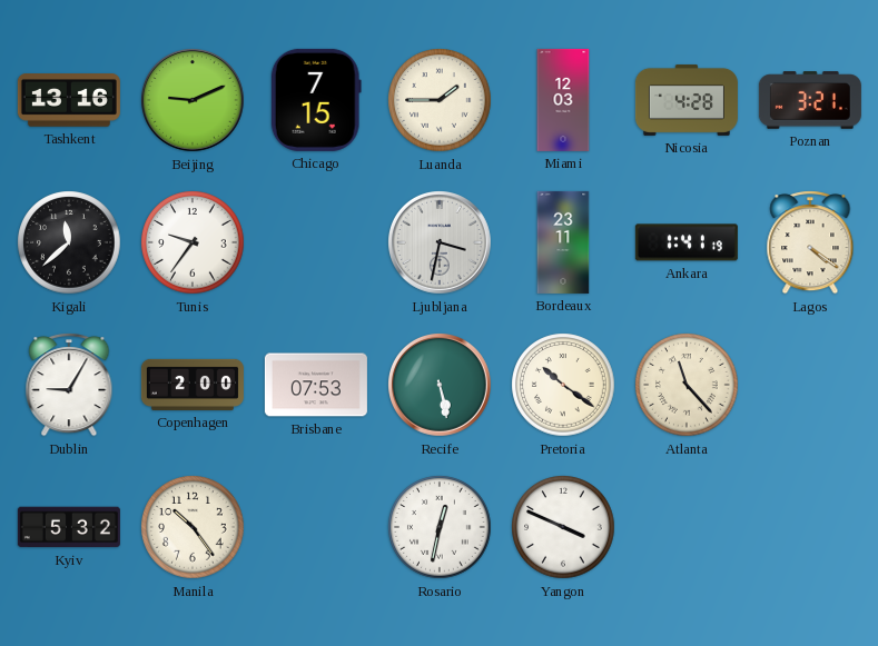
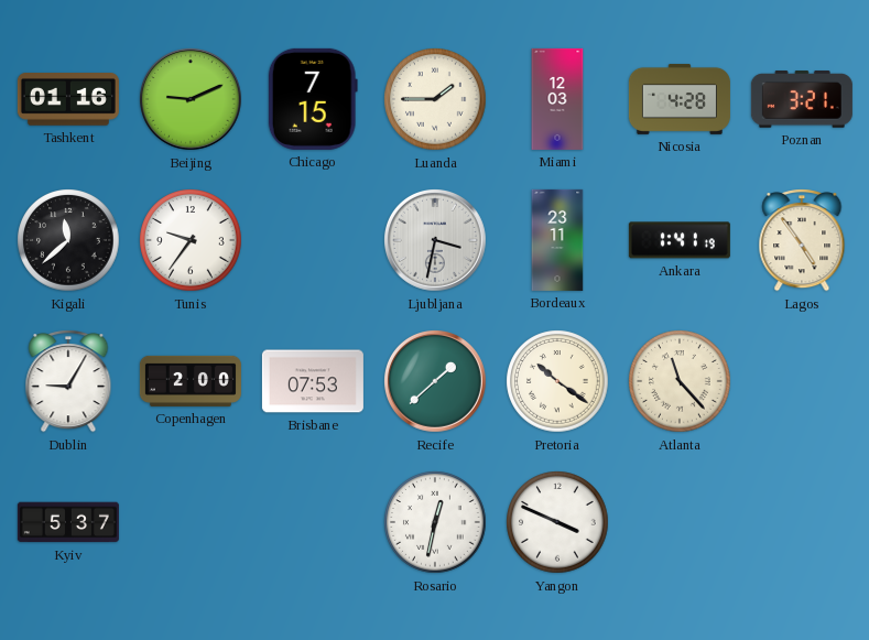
Tashkent: 13:16 -> 01:16
Lagos: 4:21 -> 4:54
Recife: 5:28 -> 1:38
Kyiv: 5:32 -> 5:37
Manila: 10:24 -> none
